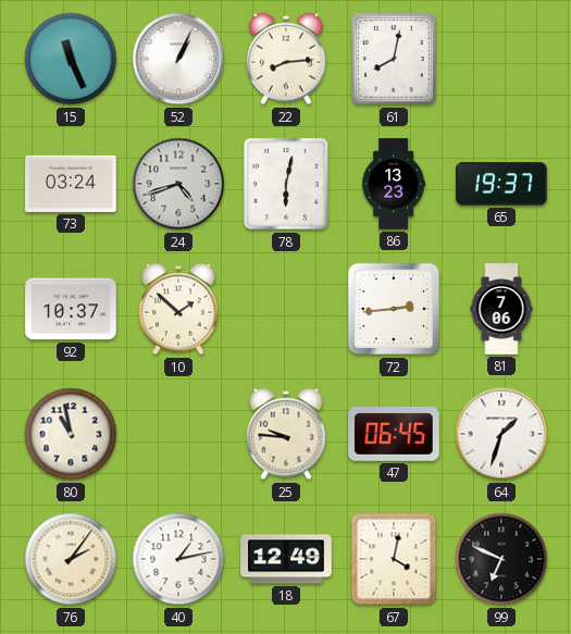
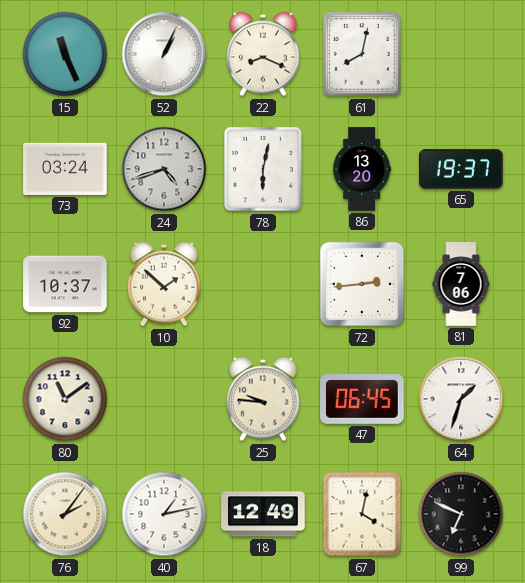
22: 8:14 -> 8:19
86: 13:23 -> 13:20
80: 10:58 -> 11:09
